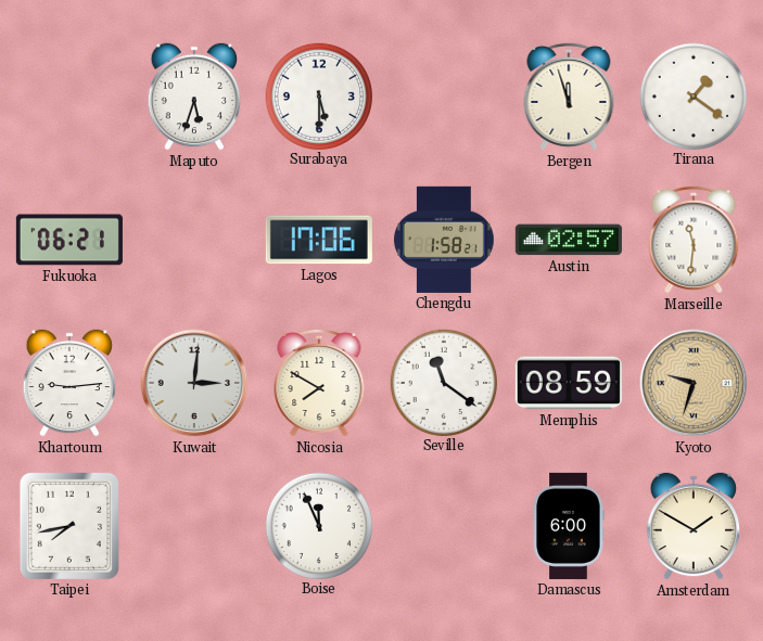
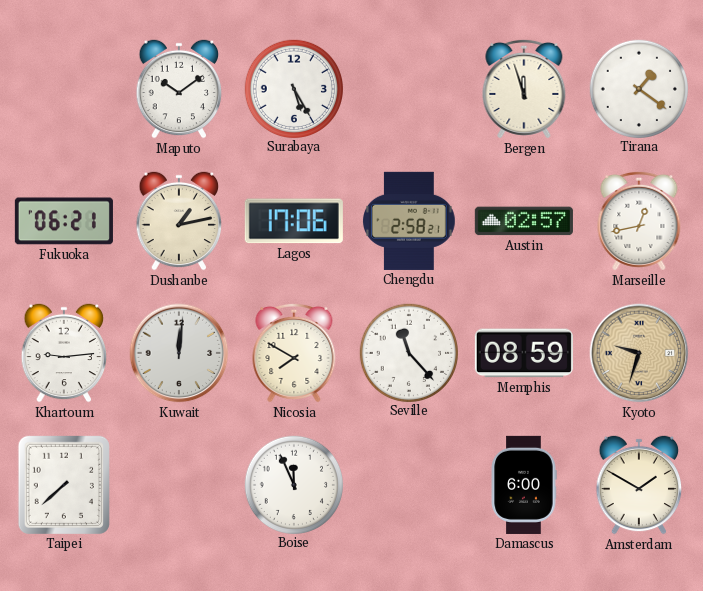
Maputo: 5:33 -> 10:09
Surabaya: 5:30 -> 5:25
Dushanbe: none -> 1:13
Chengdu: 1:58 -> 2:58
Marseille: 11:31 -> 12:43
Kuwait: 3:01 -> 12:01
Seville: 11:21 -> 11:23
Taipei: 7:43 -> 7:38
